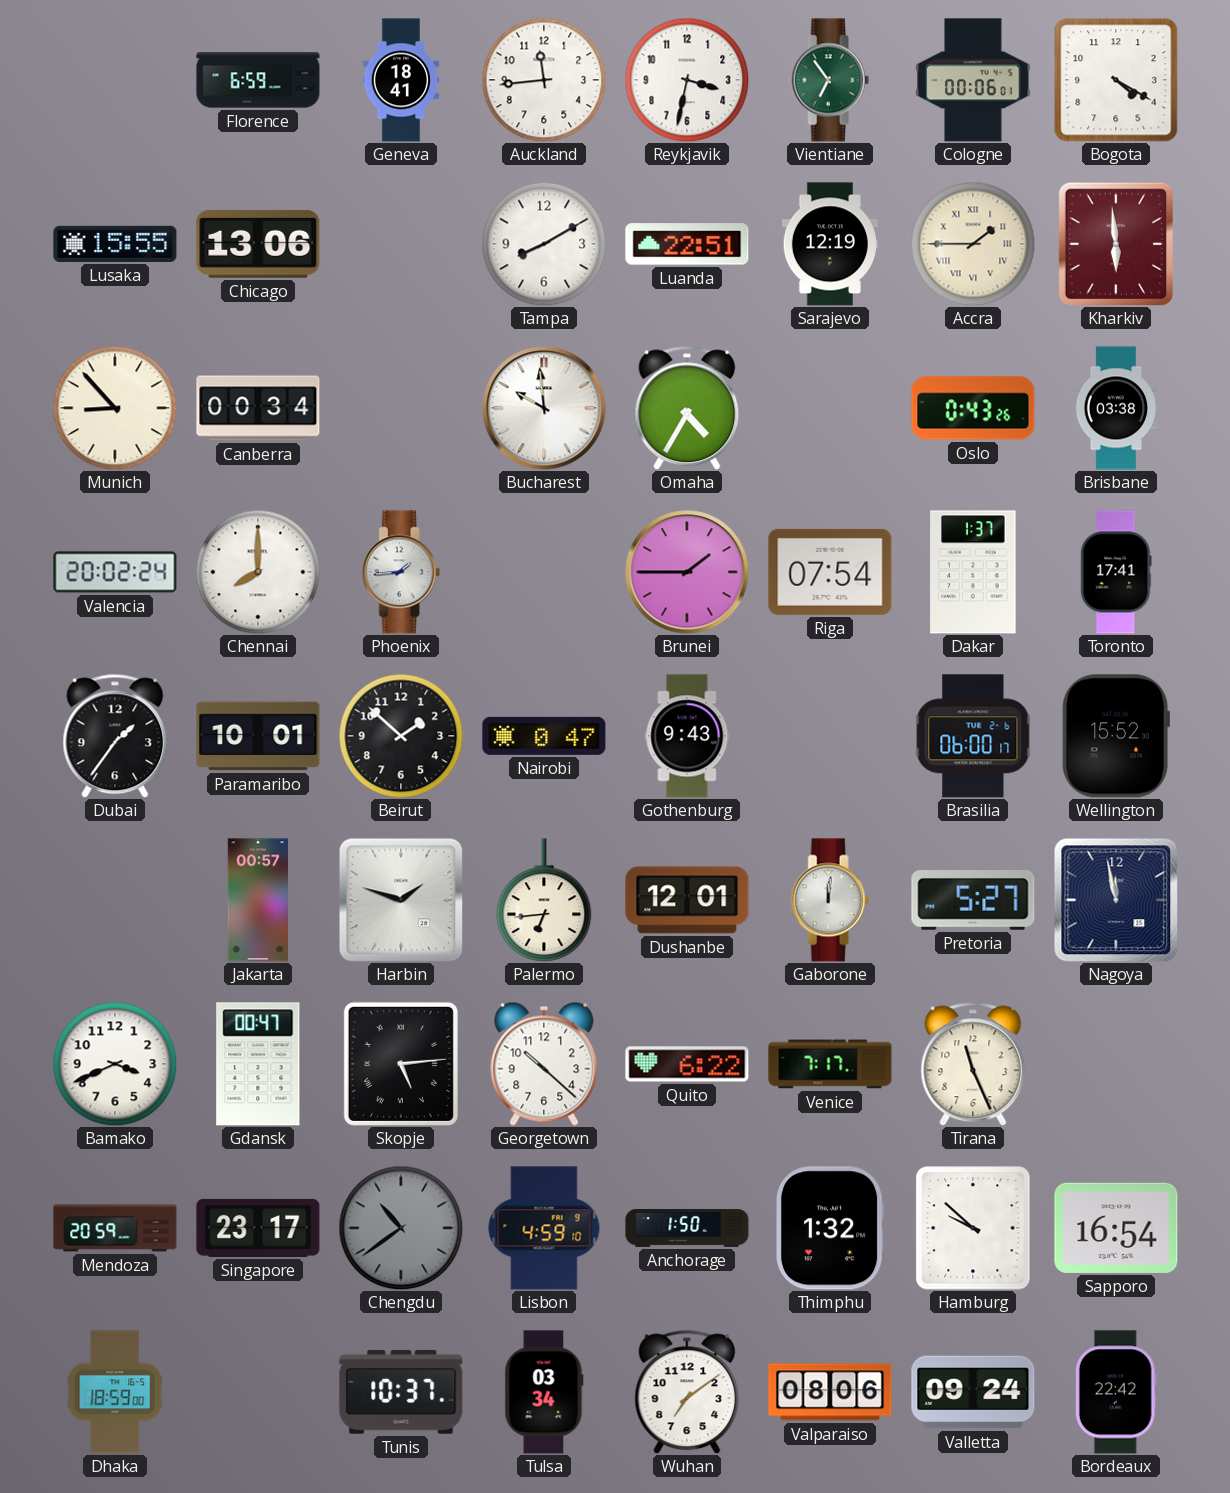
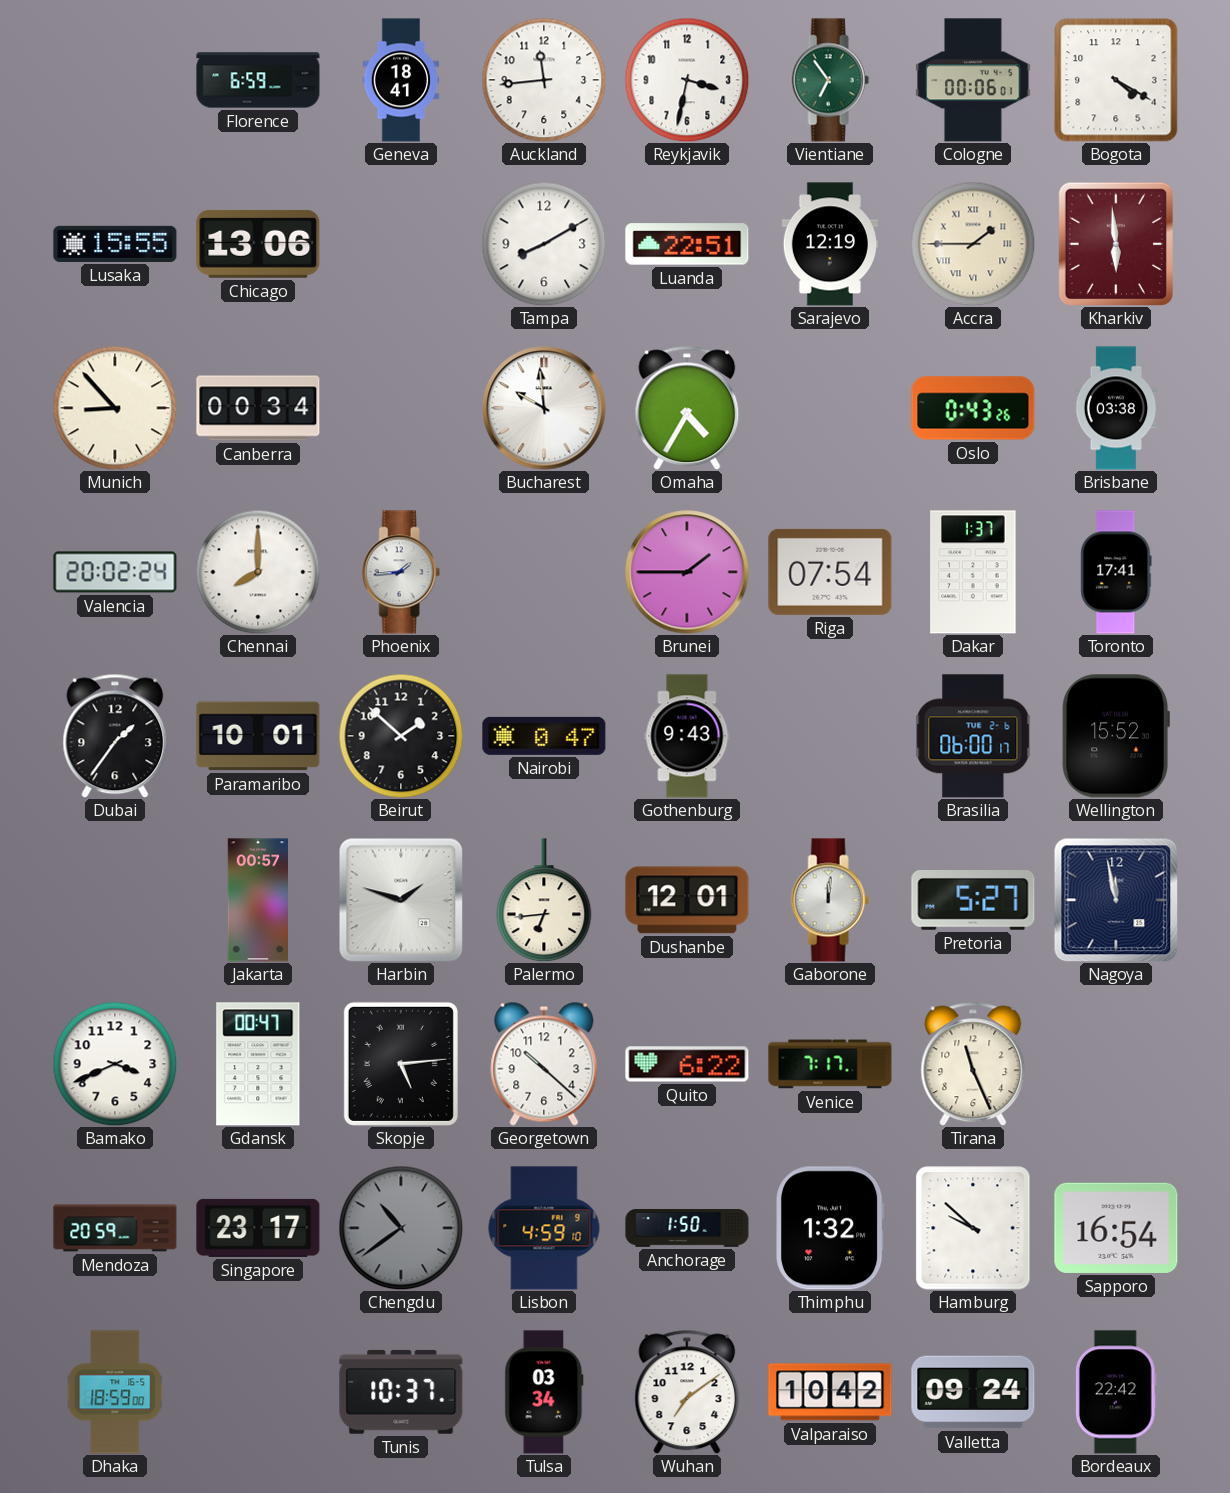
Valparaiso: 08:06 -> 10:42
